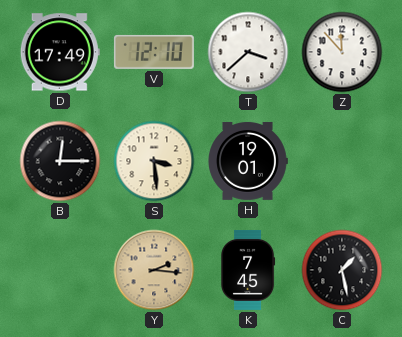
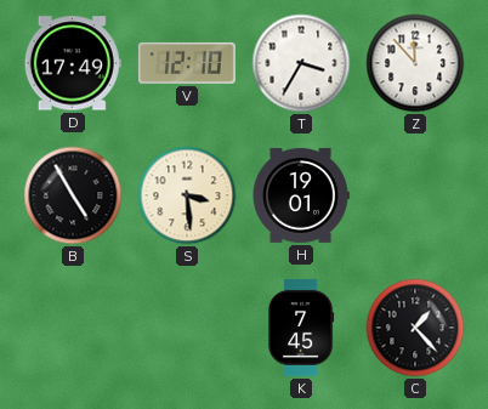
T: 3:38 -> 3:35
B: 12:15 -> 4:55
Y: 2:16 -> none
C: 1:28 -> 1:23
